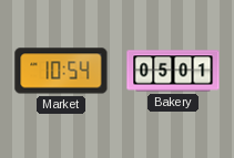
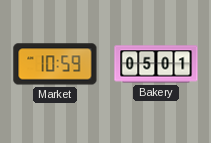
Market: 10:54 -> 10:59
